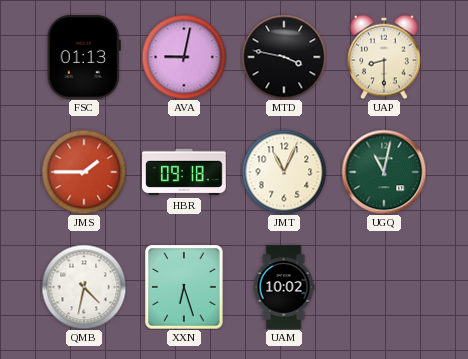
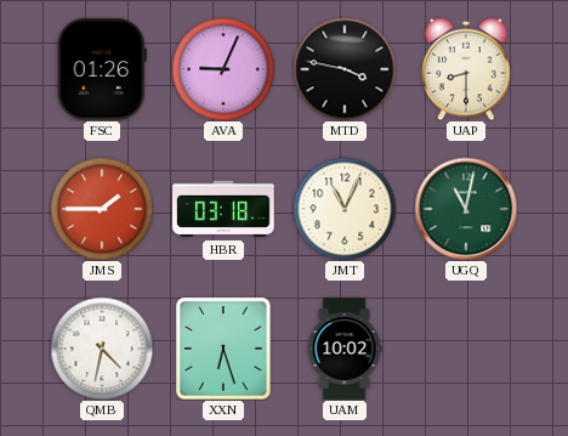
FSC: 01:13 -> 01:26
AVA: 9:02 -> 9:04
HBR: 09:18 -> 03:18
